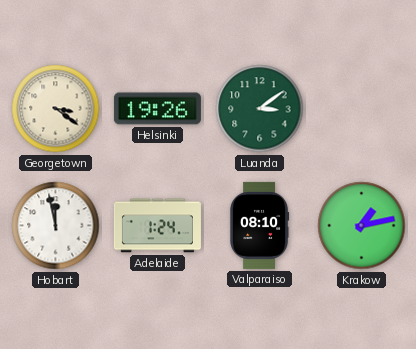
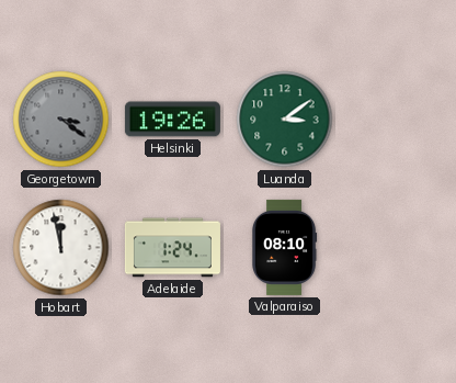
Georgetown dial: cream -> grey
Krakow: 1:13 -> none
